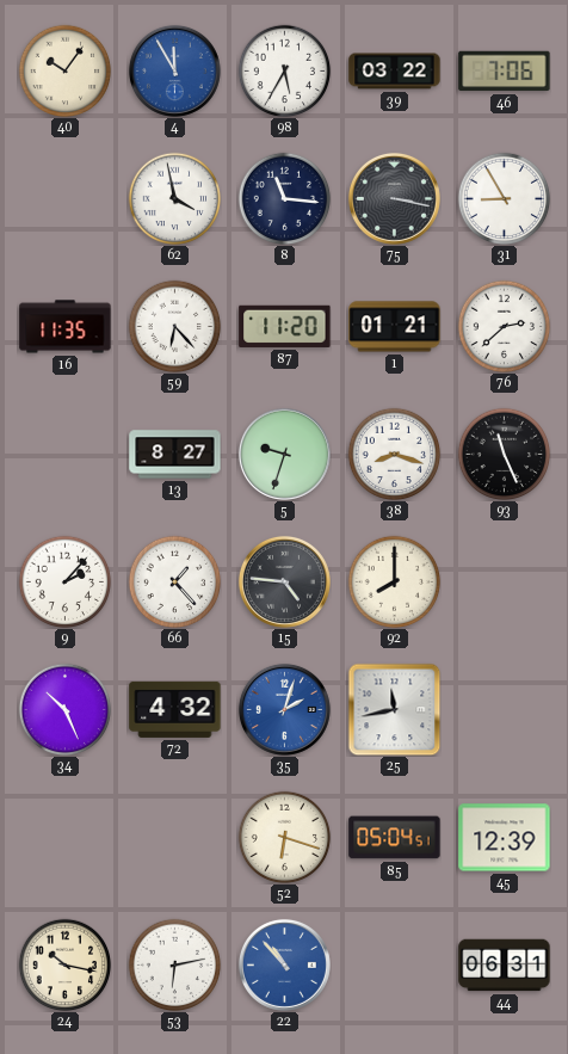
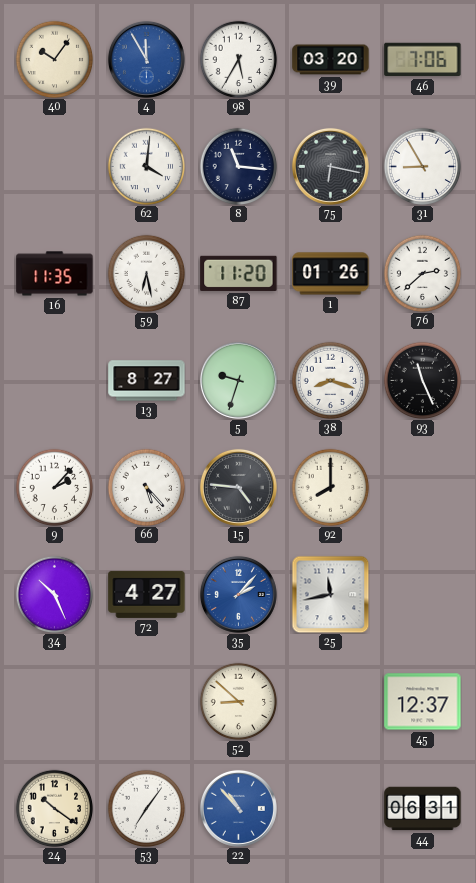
39: 03:22 -> 03:20
62: 3:58 -> 4:01
75: 3:17 -> 6:17
59: 6:23 -> 6:28
1: 01:21 -> 01:26
66: 1:23 -> 5:23
72: 4:32 -> 4:27
35: 2:03 -> 2:07
52: 6:18 -> 8:52
85: 05:04 -> none
45: 12:39 -> 12:37
24: 10:17 -> 10:21
53: 6:13 -> 7:06
